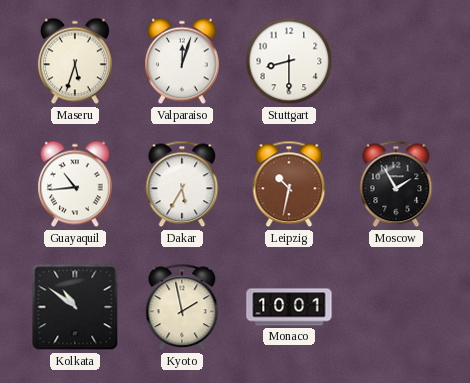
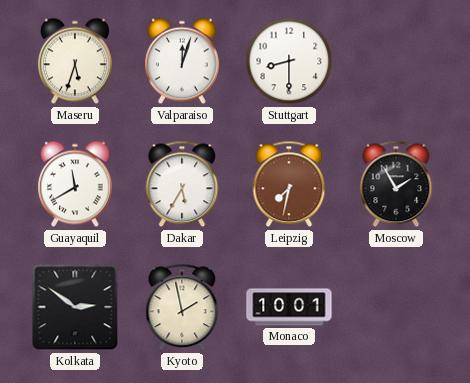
Guayaquil: 10:44 -> 11:40
Leipzig: 10:32 -> 7:32
Kolkata: 10:51 -> 2:51
